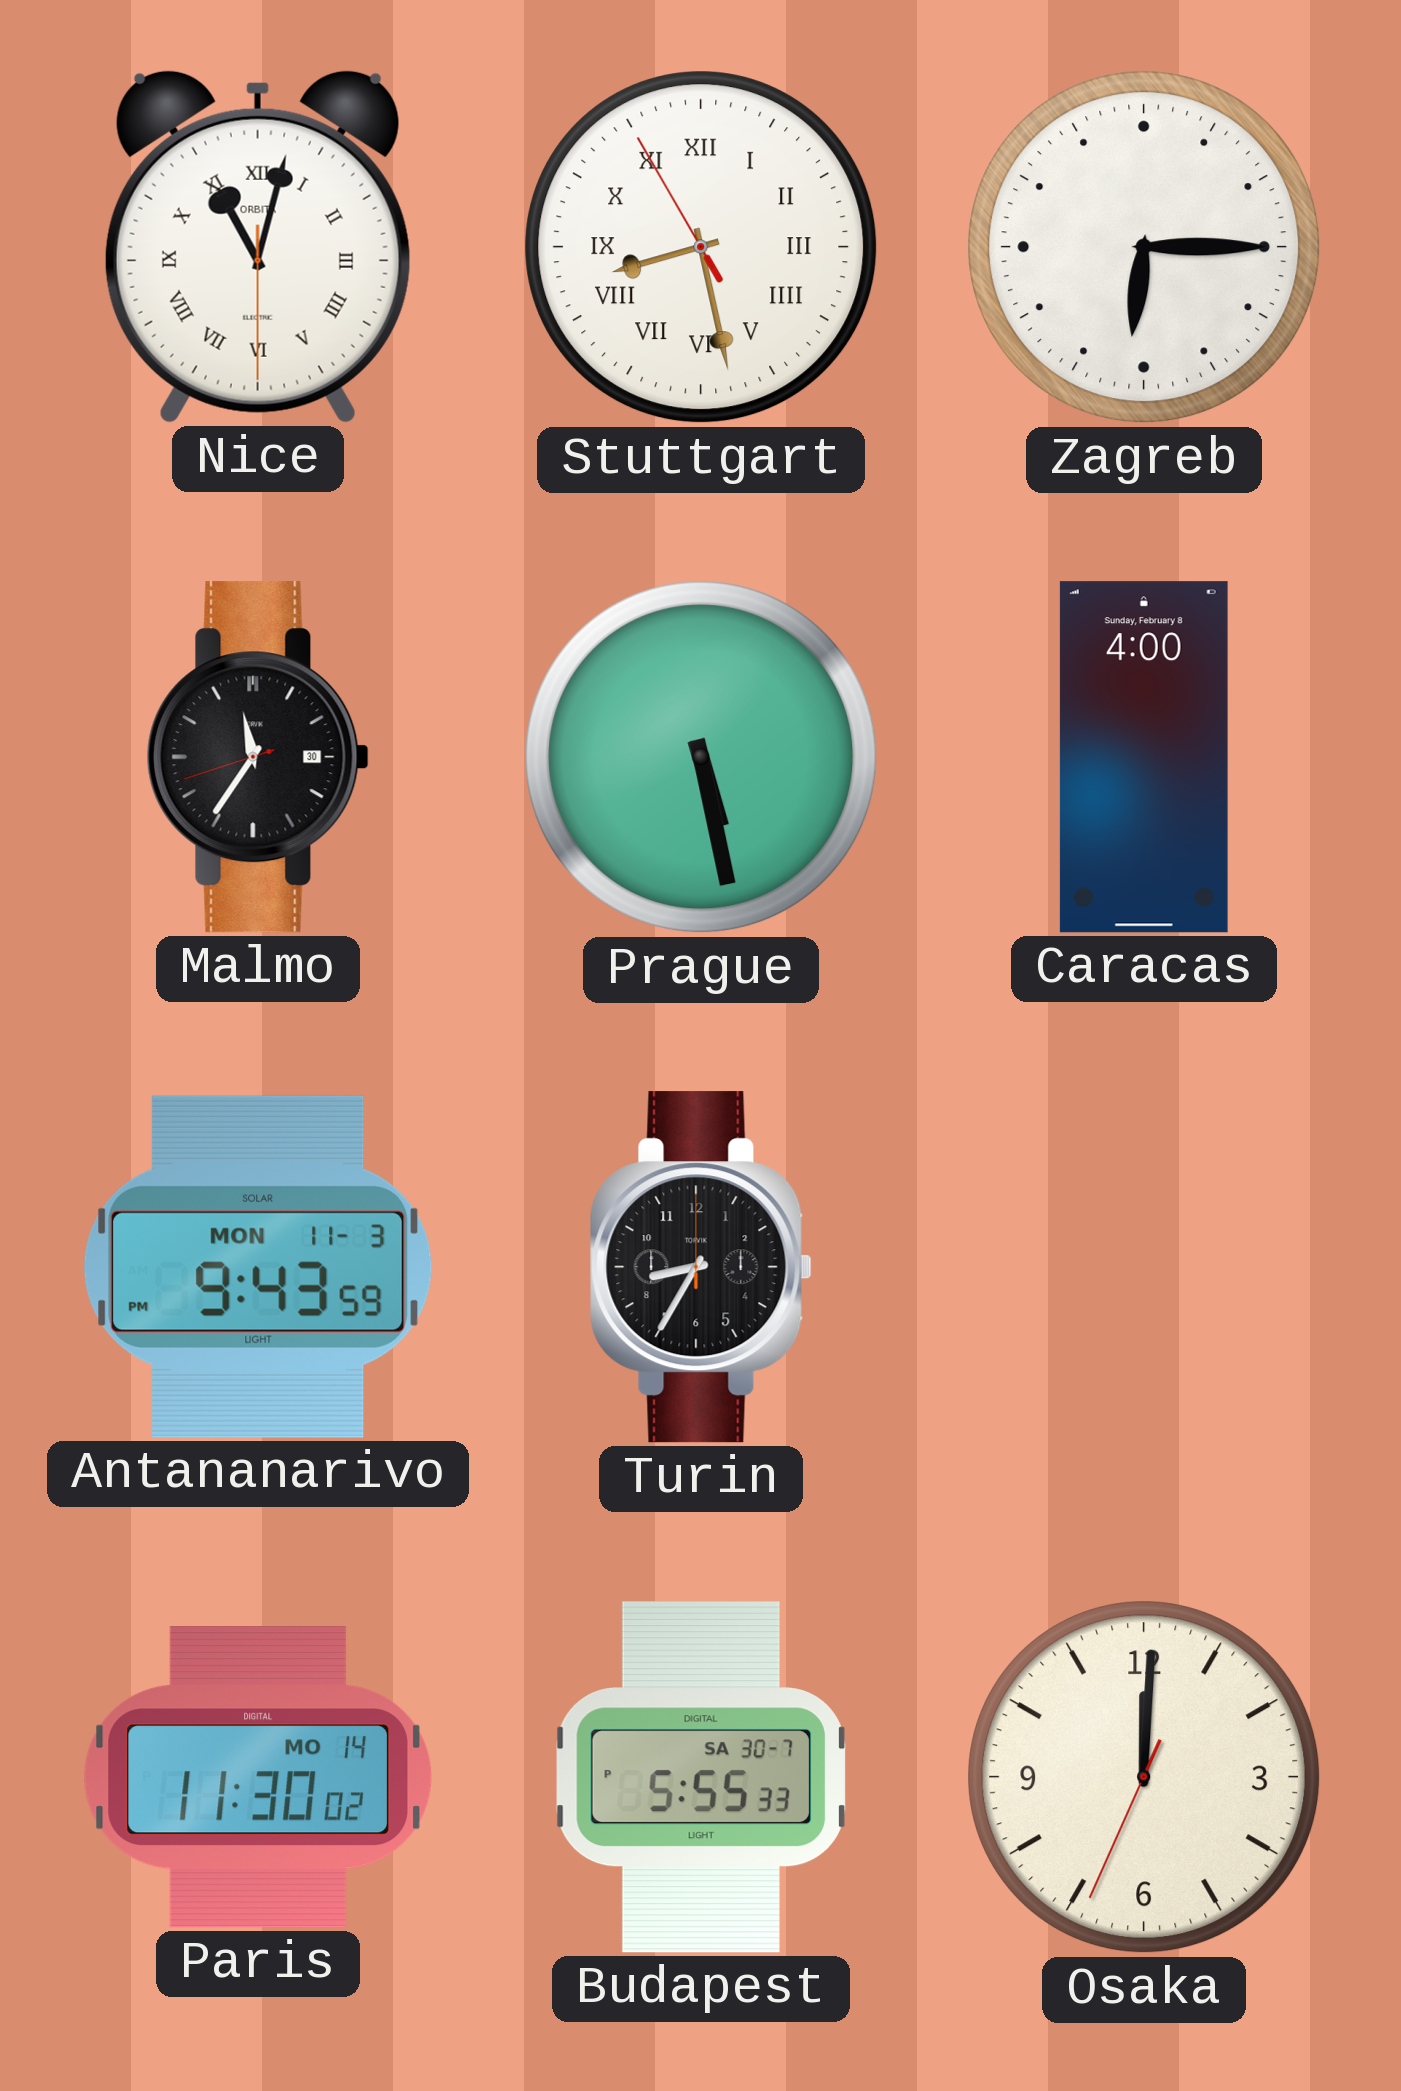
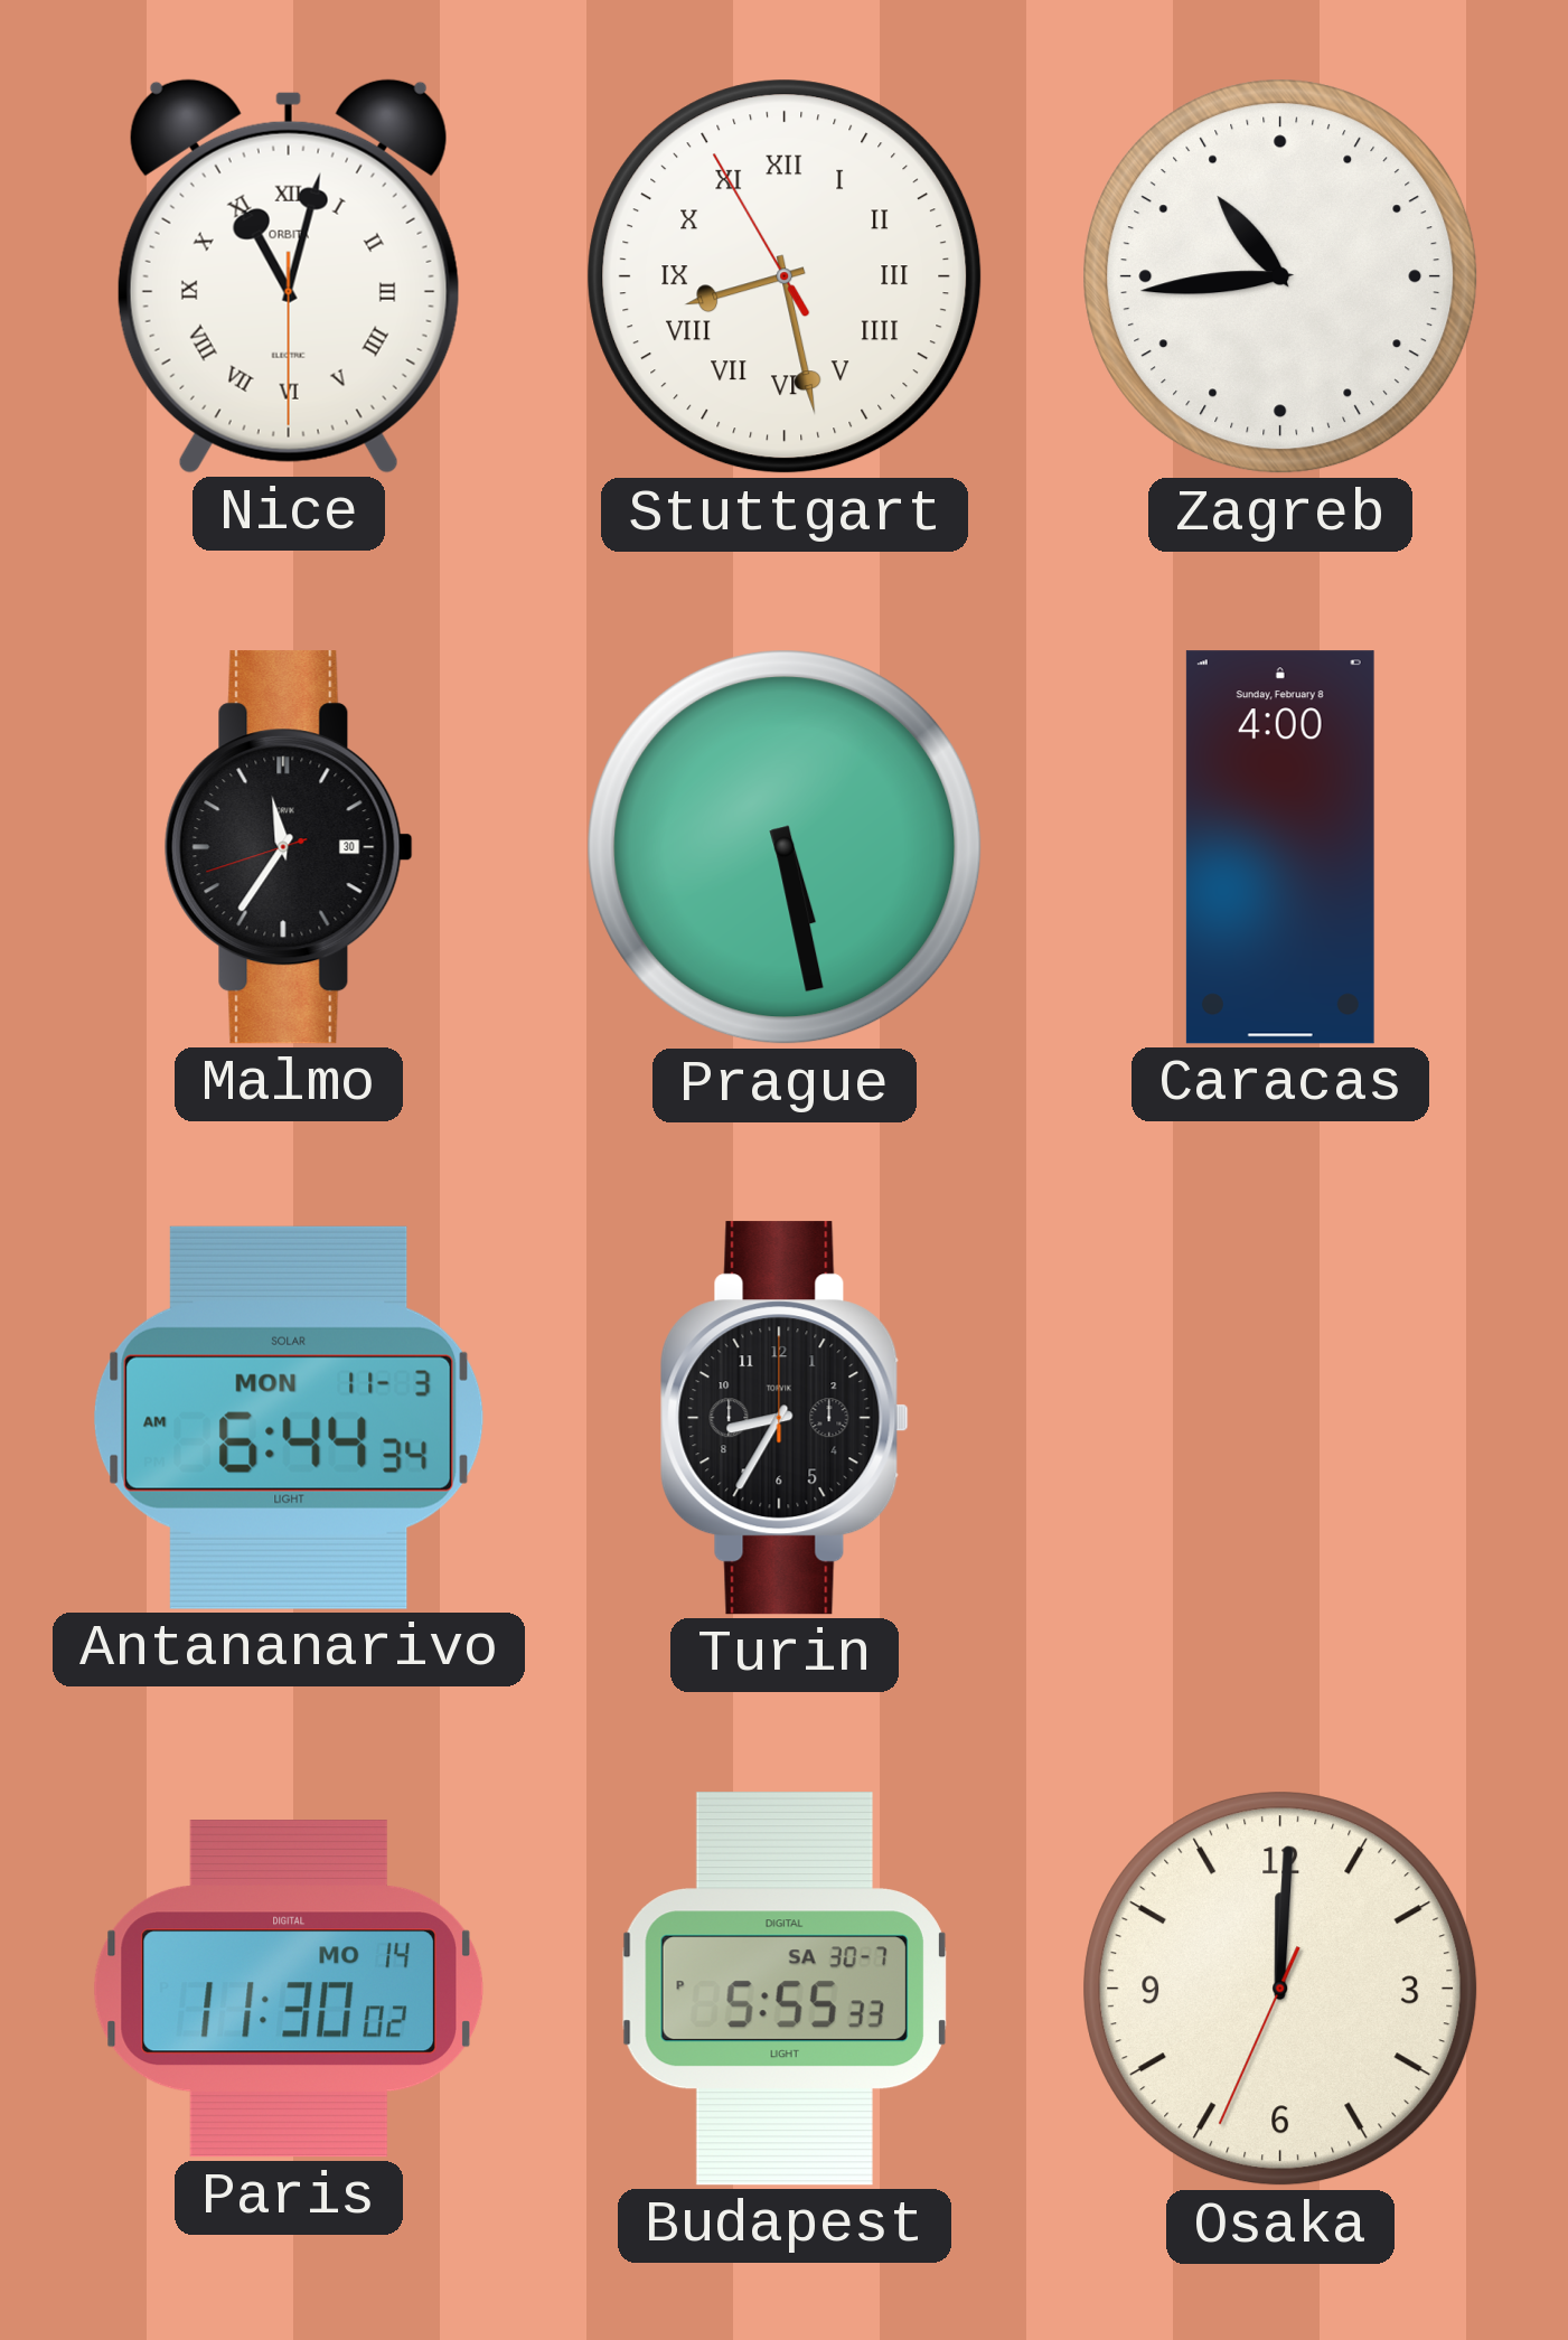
Zagreb: 6:15 -> 10:44
Antananarivo: 9:43 -> 6:44
